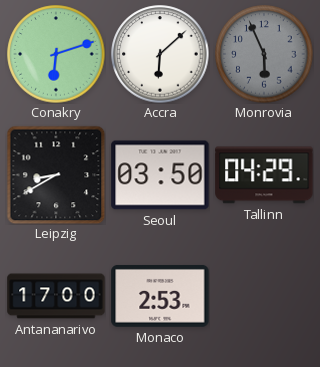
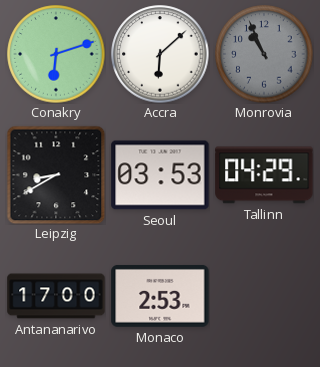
Monrovia: 5:56 -> 10:56
Seoul: 03:50 -> 03:53
